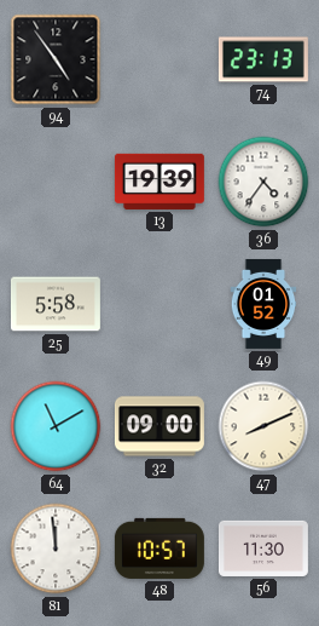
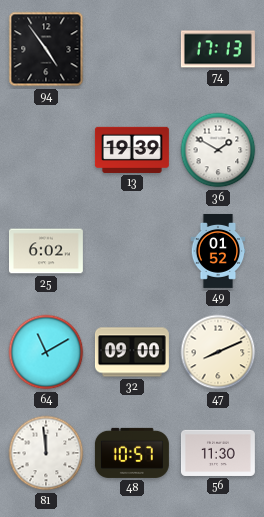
74: 23:13 -> 17:13
36: 4:36 -> 1:50
25: 5:58 -> 6:02
